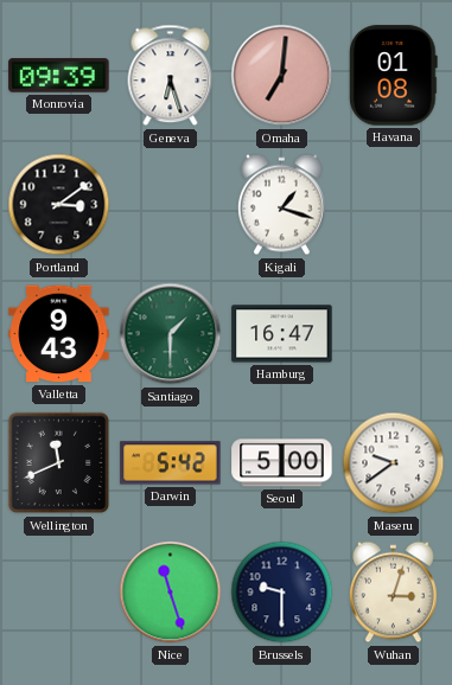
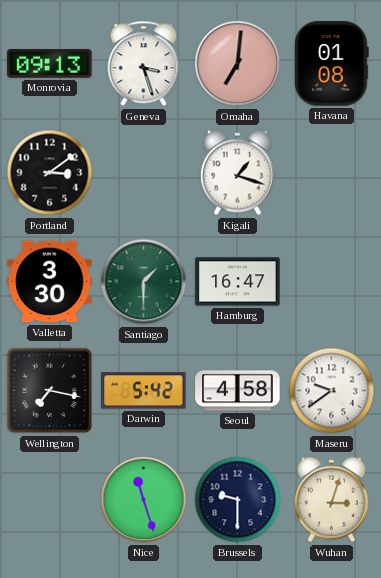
Monrovia: 09:39 -> 09:13
Geneva: 6:27 -> 3:27
Valletta: 9:43 -> 3:30
Wellington: 11:41 -> 7:17
Seoul: 5:00 -> 4:58
